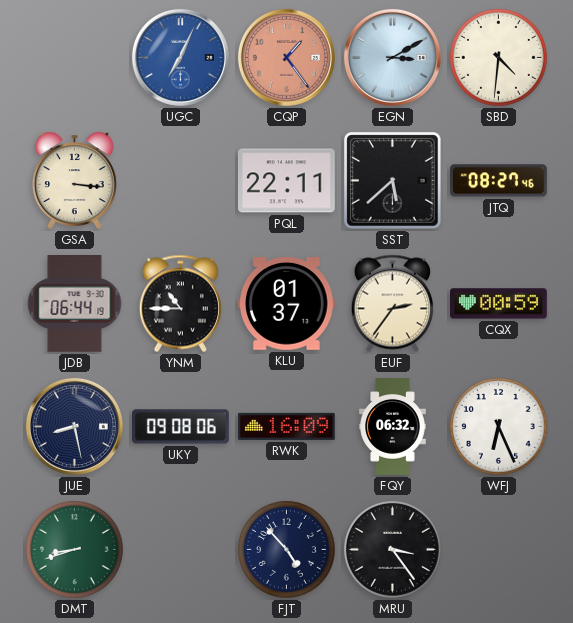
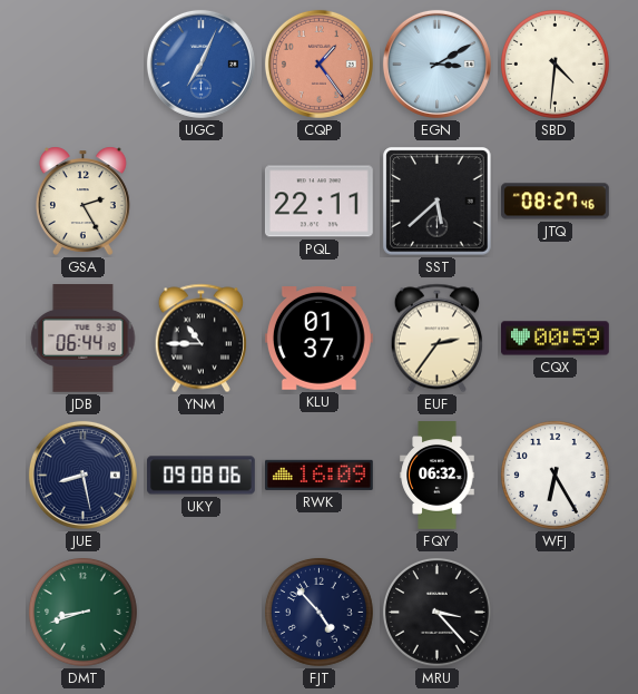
GSA: 3:16 -> 2:25
WFJ: 6:26 -> 6:25
MRU: 3:24 -> 3:23
